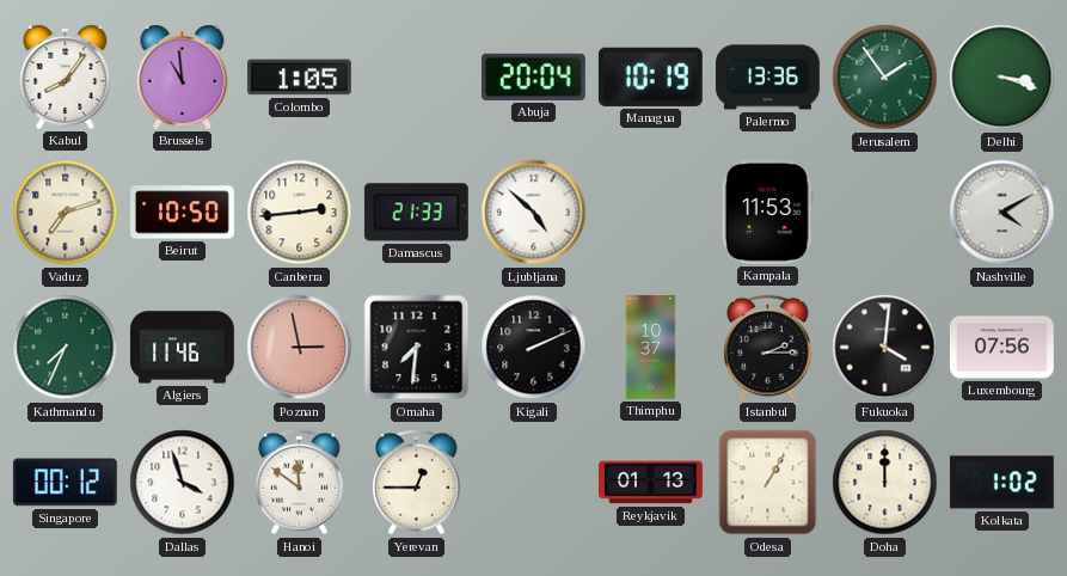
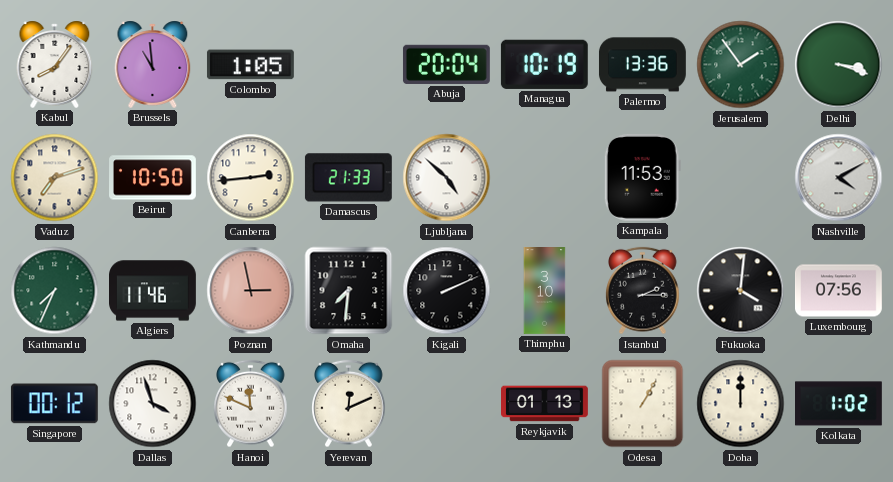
Thimphu: 10:37 -> 3:10
Hanoi: 11:51 -> 11:49
Yerevan: 12:45 -> 12:11
